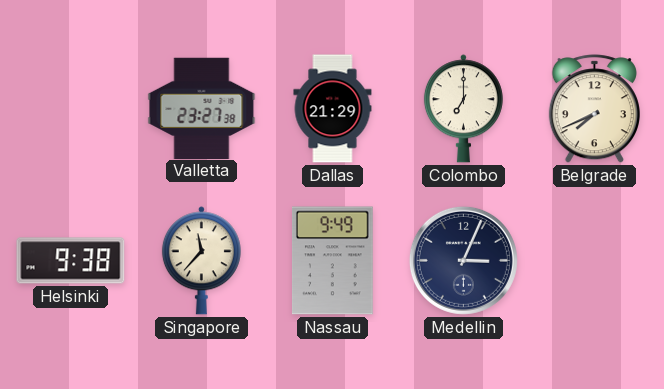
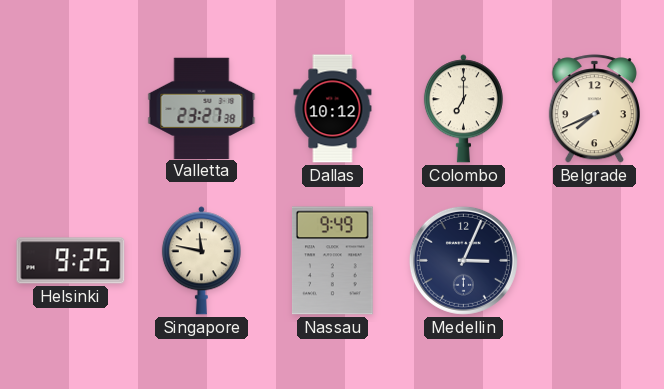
Dallas: 21:29 -> 10:12
Helsinki: 9:38 -> 9:25
Singapore: 11:37 -> 11:47
